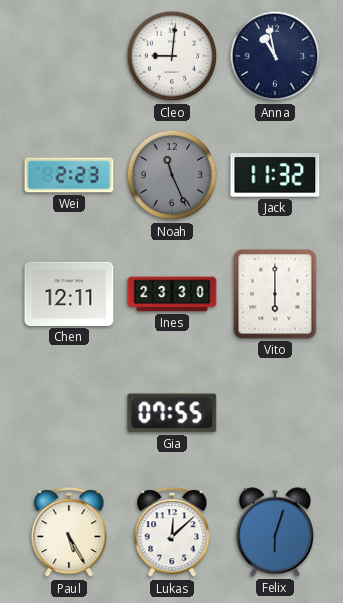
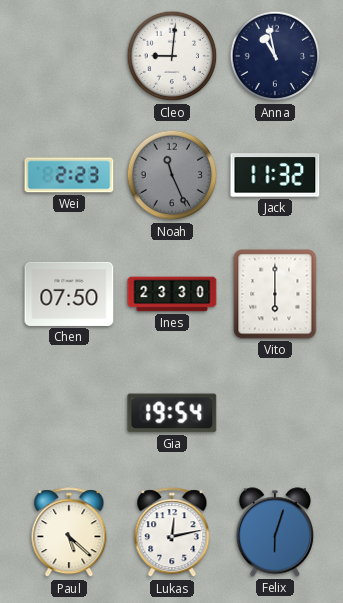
Chen: 12:11 -> 07:50
Gia: 07:55 -> 19:54
Paul: 5:25 -> 5:22
Lukas: 12:08 -> 12:13
